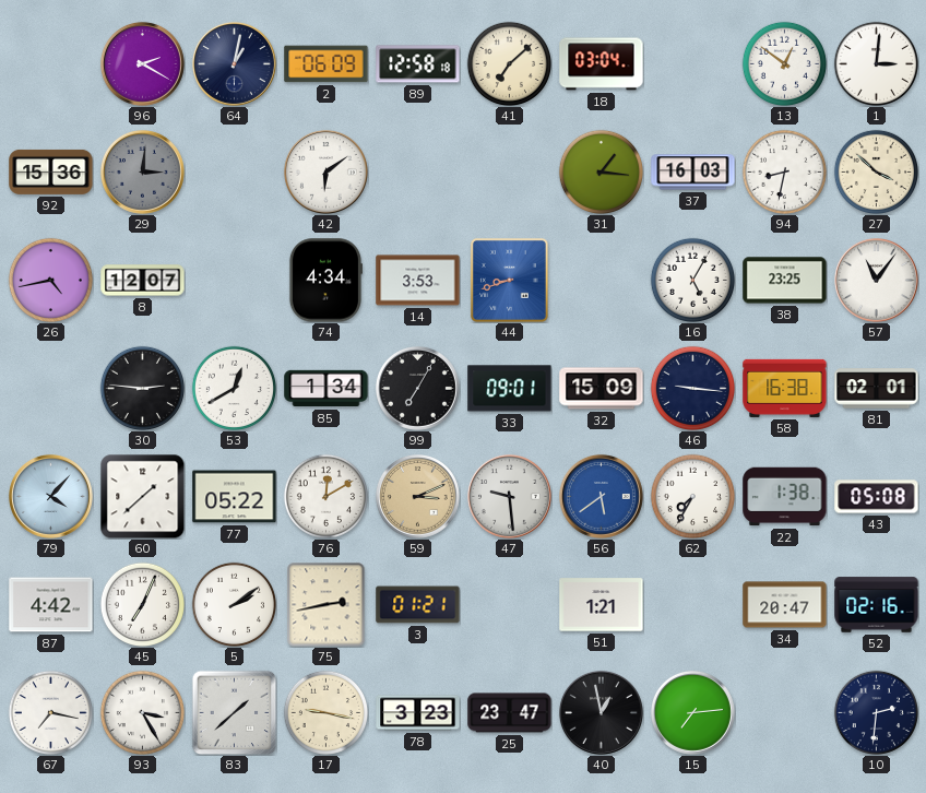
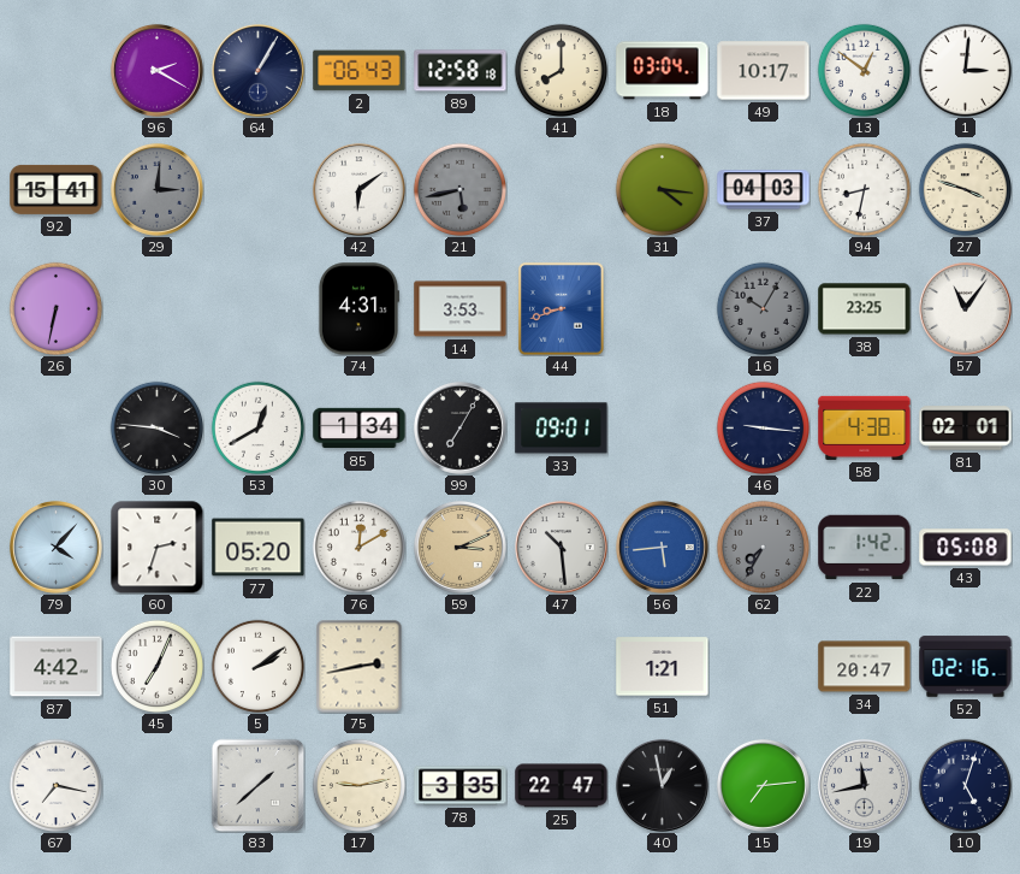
64: 1:02 -> 1:05
2: 06:09 -> 06:43
41: 7:08 -> 8:00
49: none -> 10:17
92: 15:36 -> 15:41
21: none -> 5:43
31: 1:16 -> 4:16
37: 16:03 -> 04:03
27: 3:52 -> 3:48
26: 4:43 -> 6:32
8: 12:07 -> none
74: 4:34 -> 4:31
16: 5:05 -> 10:05
16 dial: white -> grey
30: 2:46 -> 3:46
32: 15:09 -> none
58: 16:38 -> 4:38
60: 1:38 -> 2:33
77: 05:22 -> 05:20
47: 9:29 -> 10:29
56: 5:39 -> 5:44
62 dial: white -> grey
22: 1:38 -> 1:42
3: 01:21 -> none
93: 3:25 -> none
17: 9:17 -> 9:13
78: 3:23 -> 3:35
25: 23:47 -> 22:47
19: none -> 11:43
10: 2:31 -> 5:03
